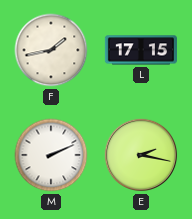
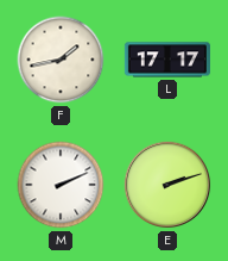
L: 17:15 -> 17:17
E: 2:17 -> 2:12
